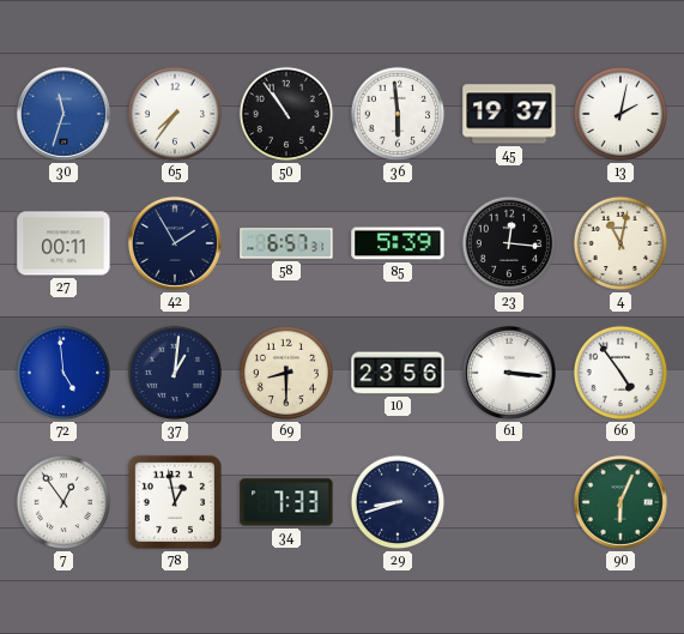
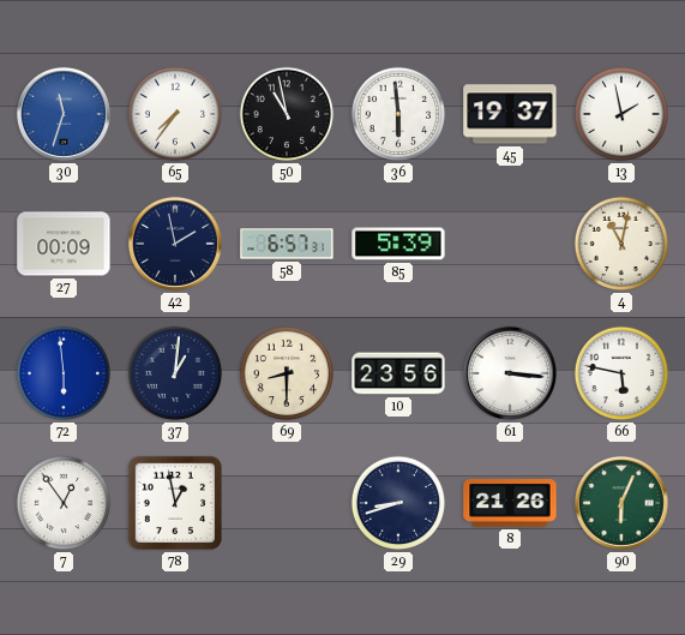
50: 10:54 -> 10:58
13: 2:02 -> 1:58
27: 00:11 -> 00:09
42: 1:55 -> 1:58
23: 12:16 -> none
72: 4:59 -> 5:59
66: 4:54 -> 5:47
34: 7:33 -> none
8: none -> 21:26
